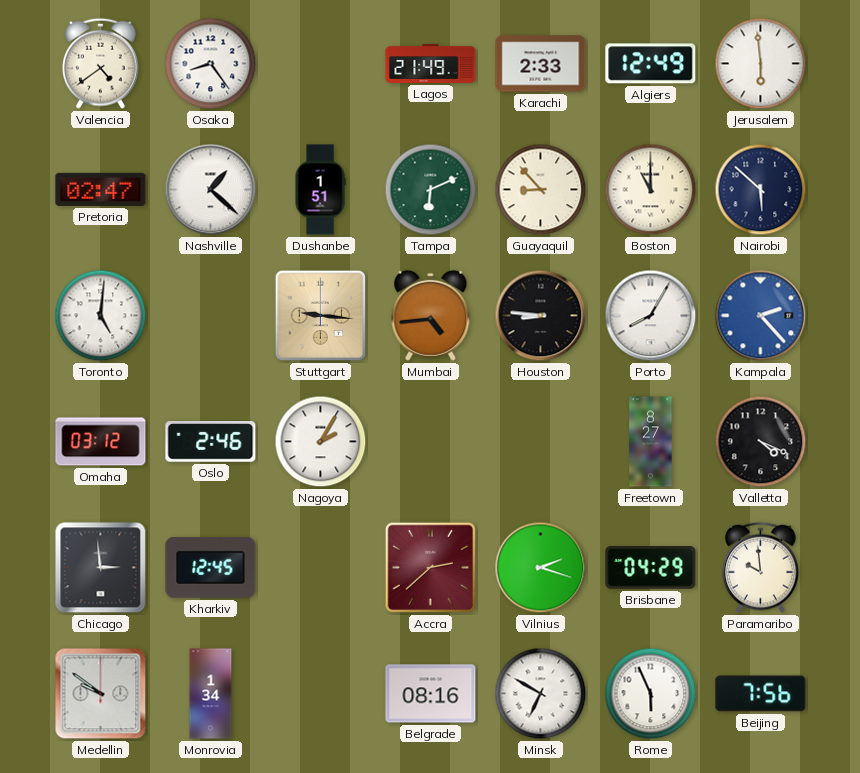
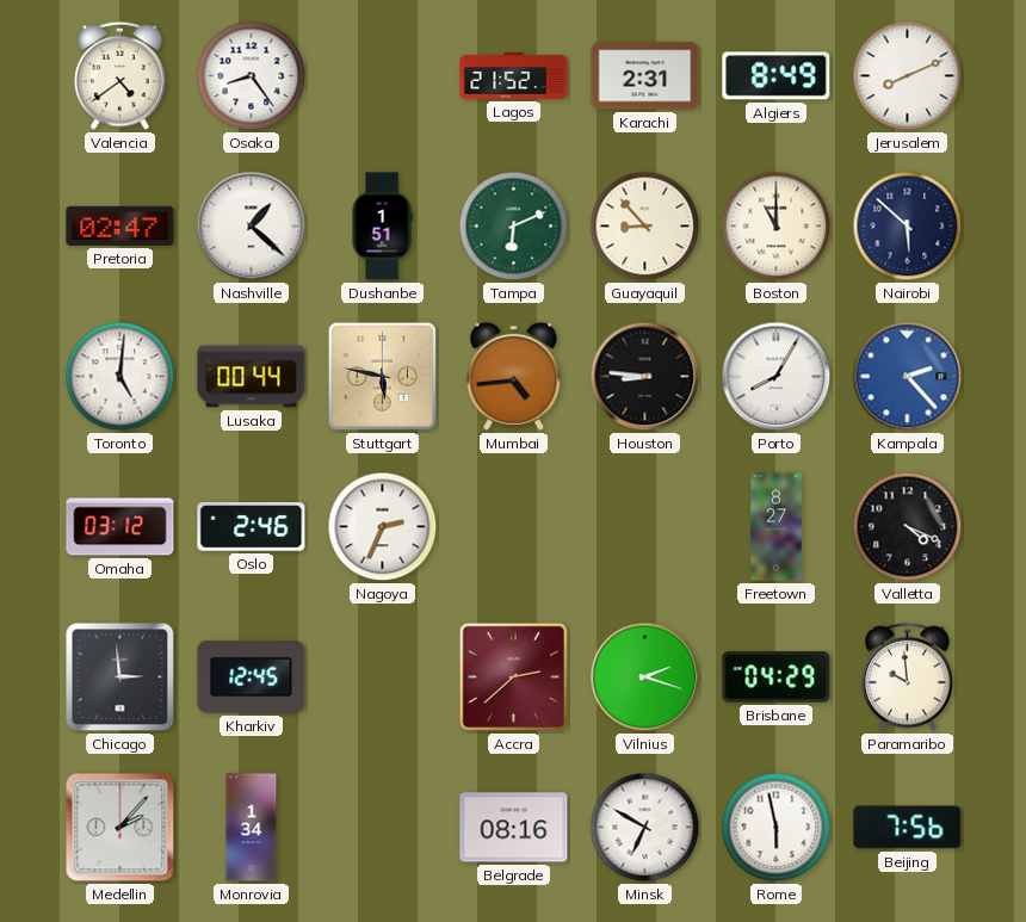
Lagos: 21:49 -> 21:52
Karachi: 2:33 -> 2:31
Algiers: 12:49 -> 8:49
Jerusalem: 5:59 -> 8:11
Lusaka: none -> 00:44
Stuttgart: 9:16 -> 5:47
Nagoya: 2:05 -> 2:34
Medellin: 9:51 -> 2:07
Rome: 5:56 -> 5:58
